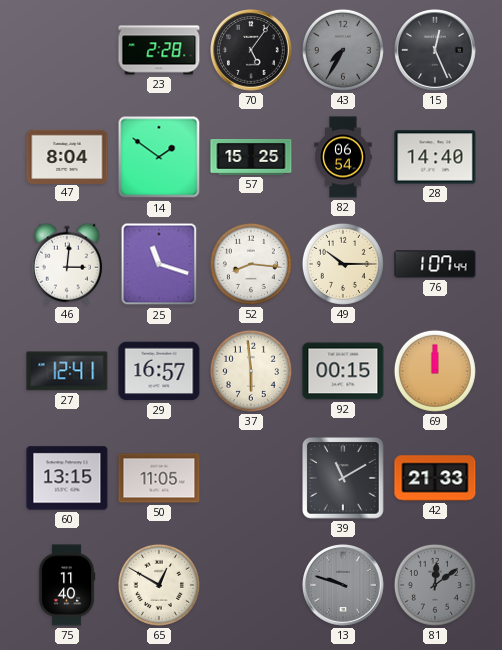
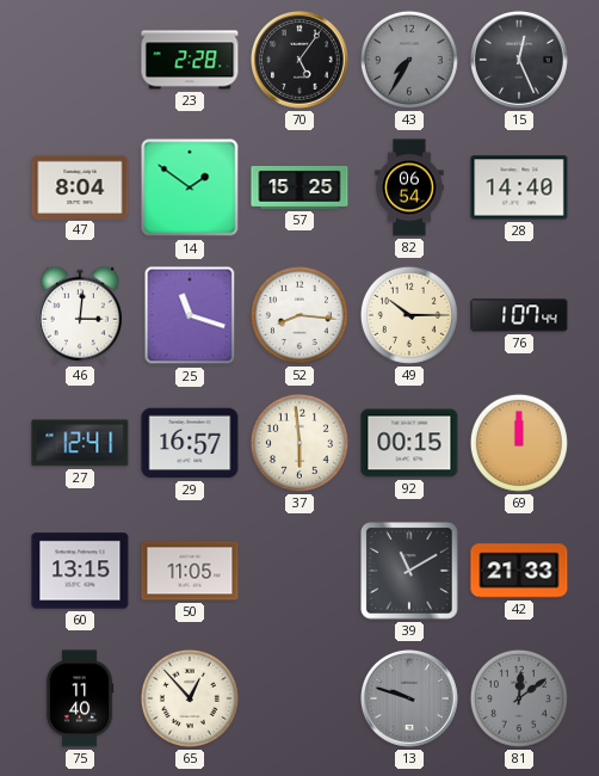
65: 12:50 -> 12:53
